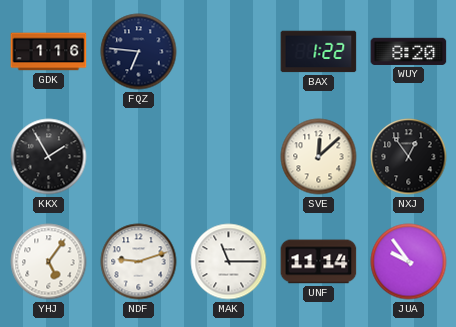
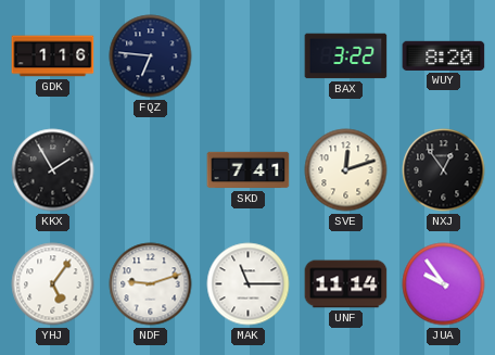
BAX: 1:22 -> 3:22
SKD: none -> 7:41
SVE: 12:08 -> 12:12
